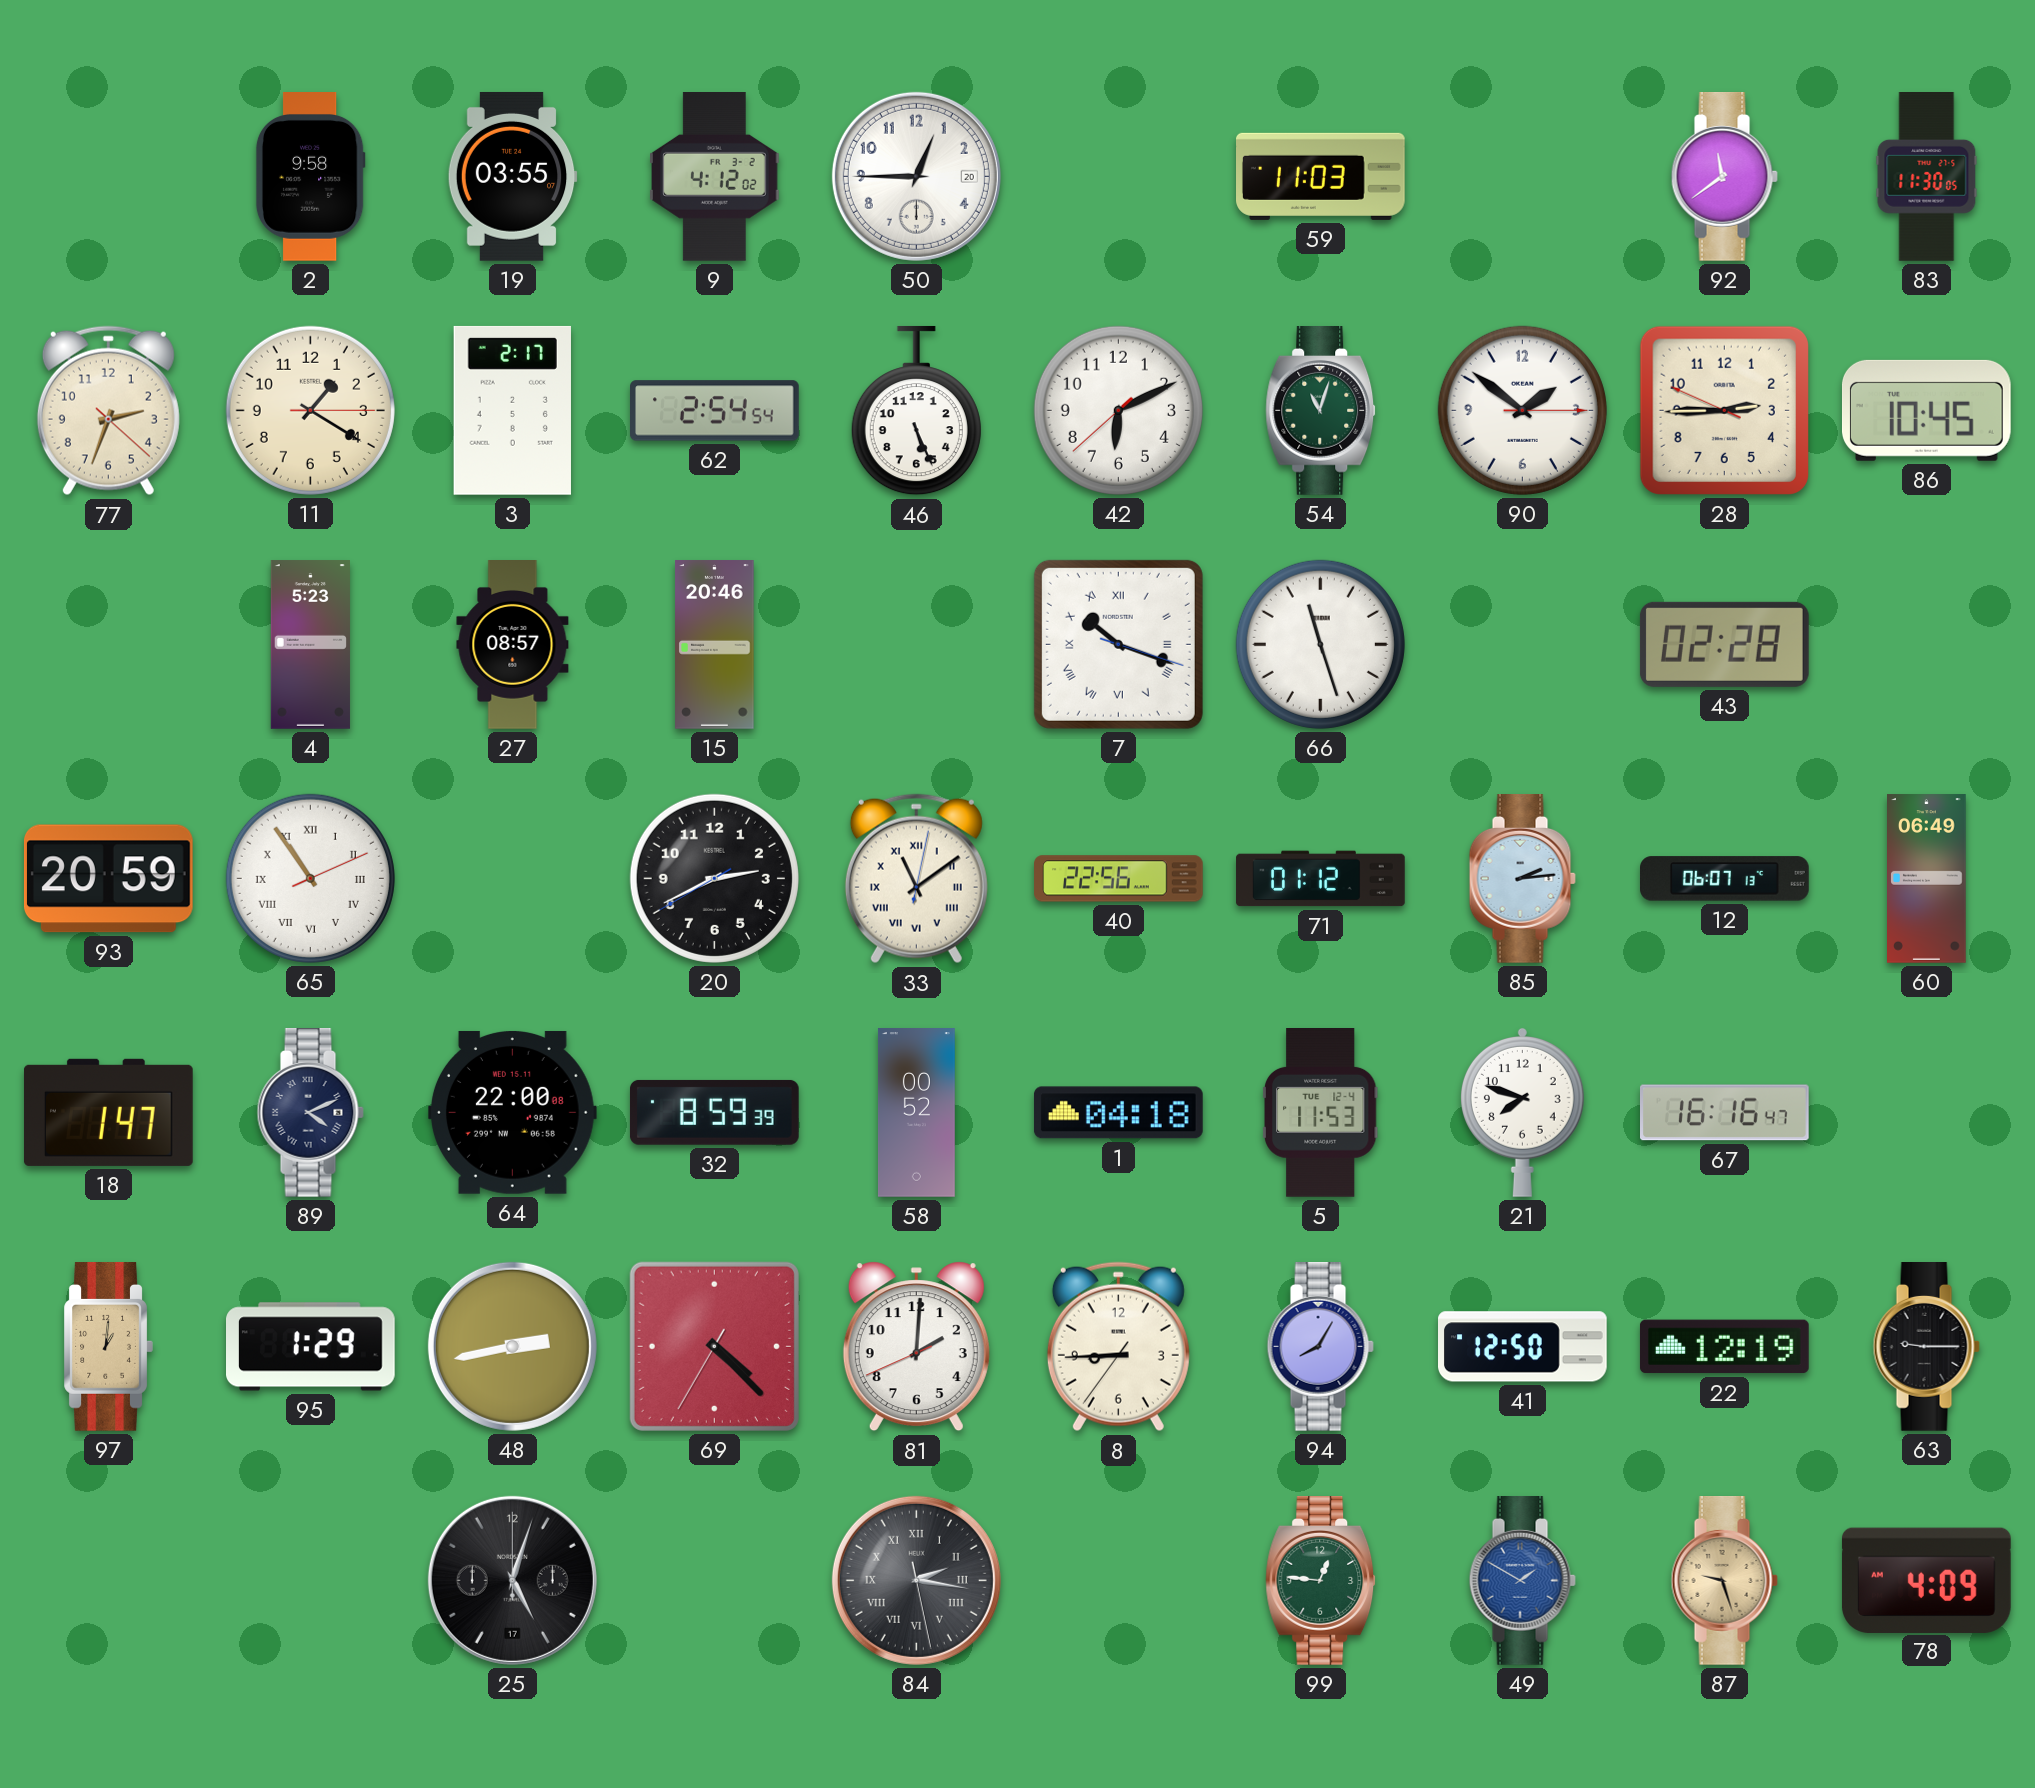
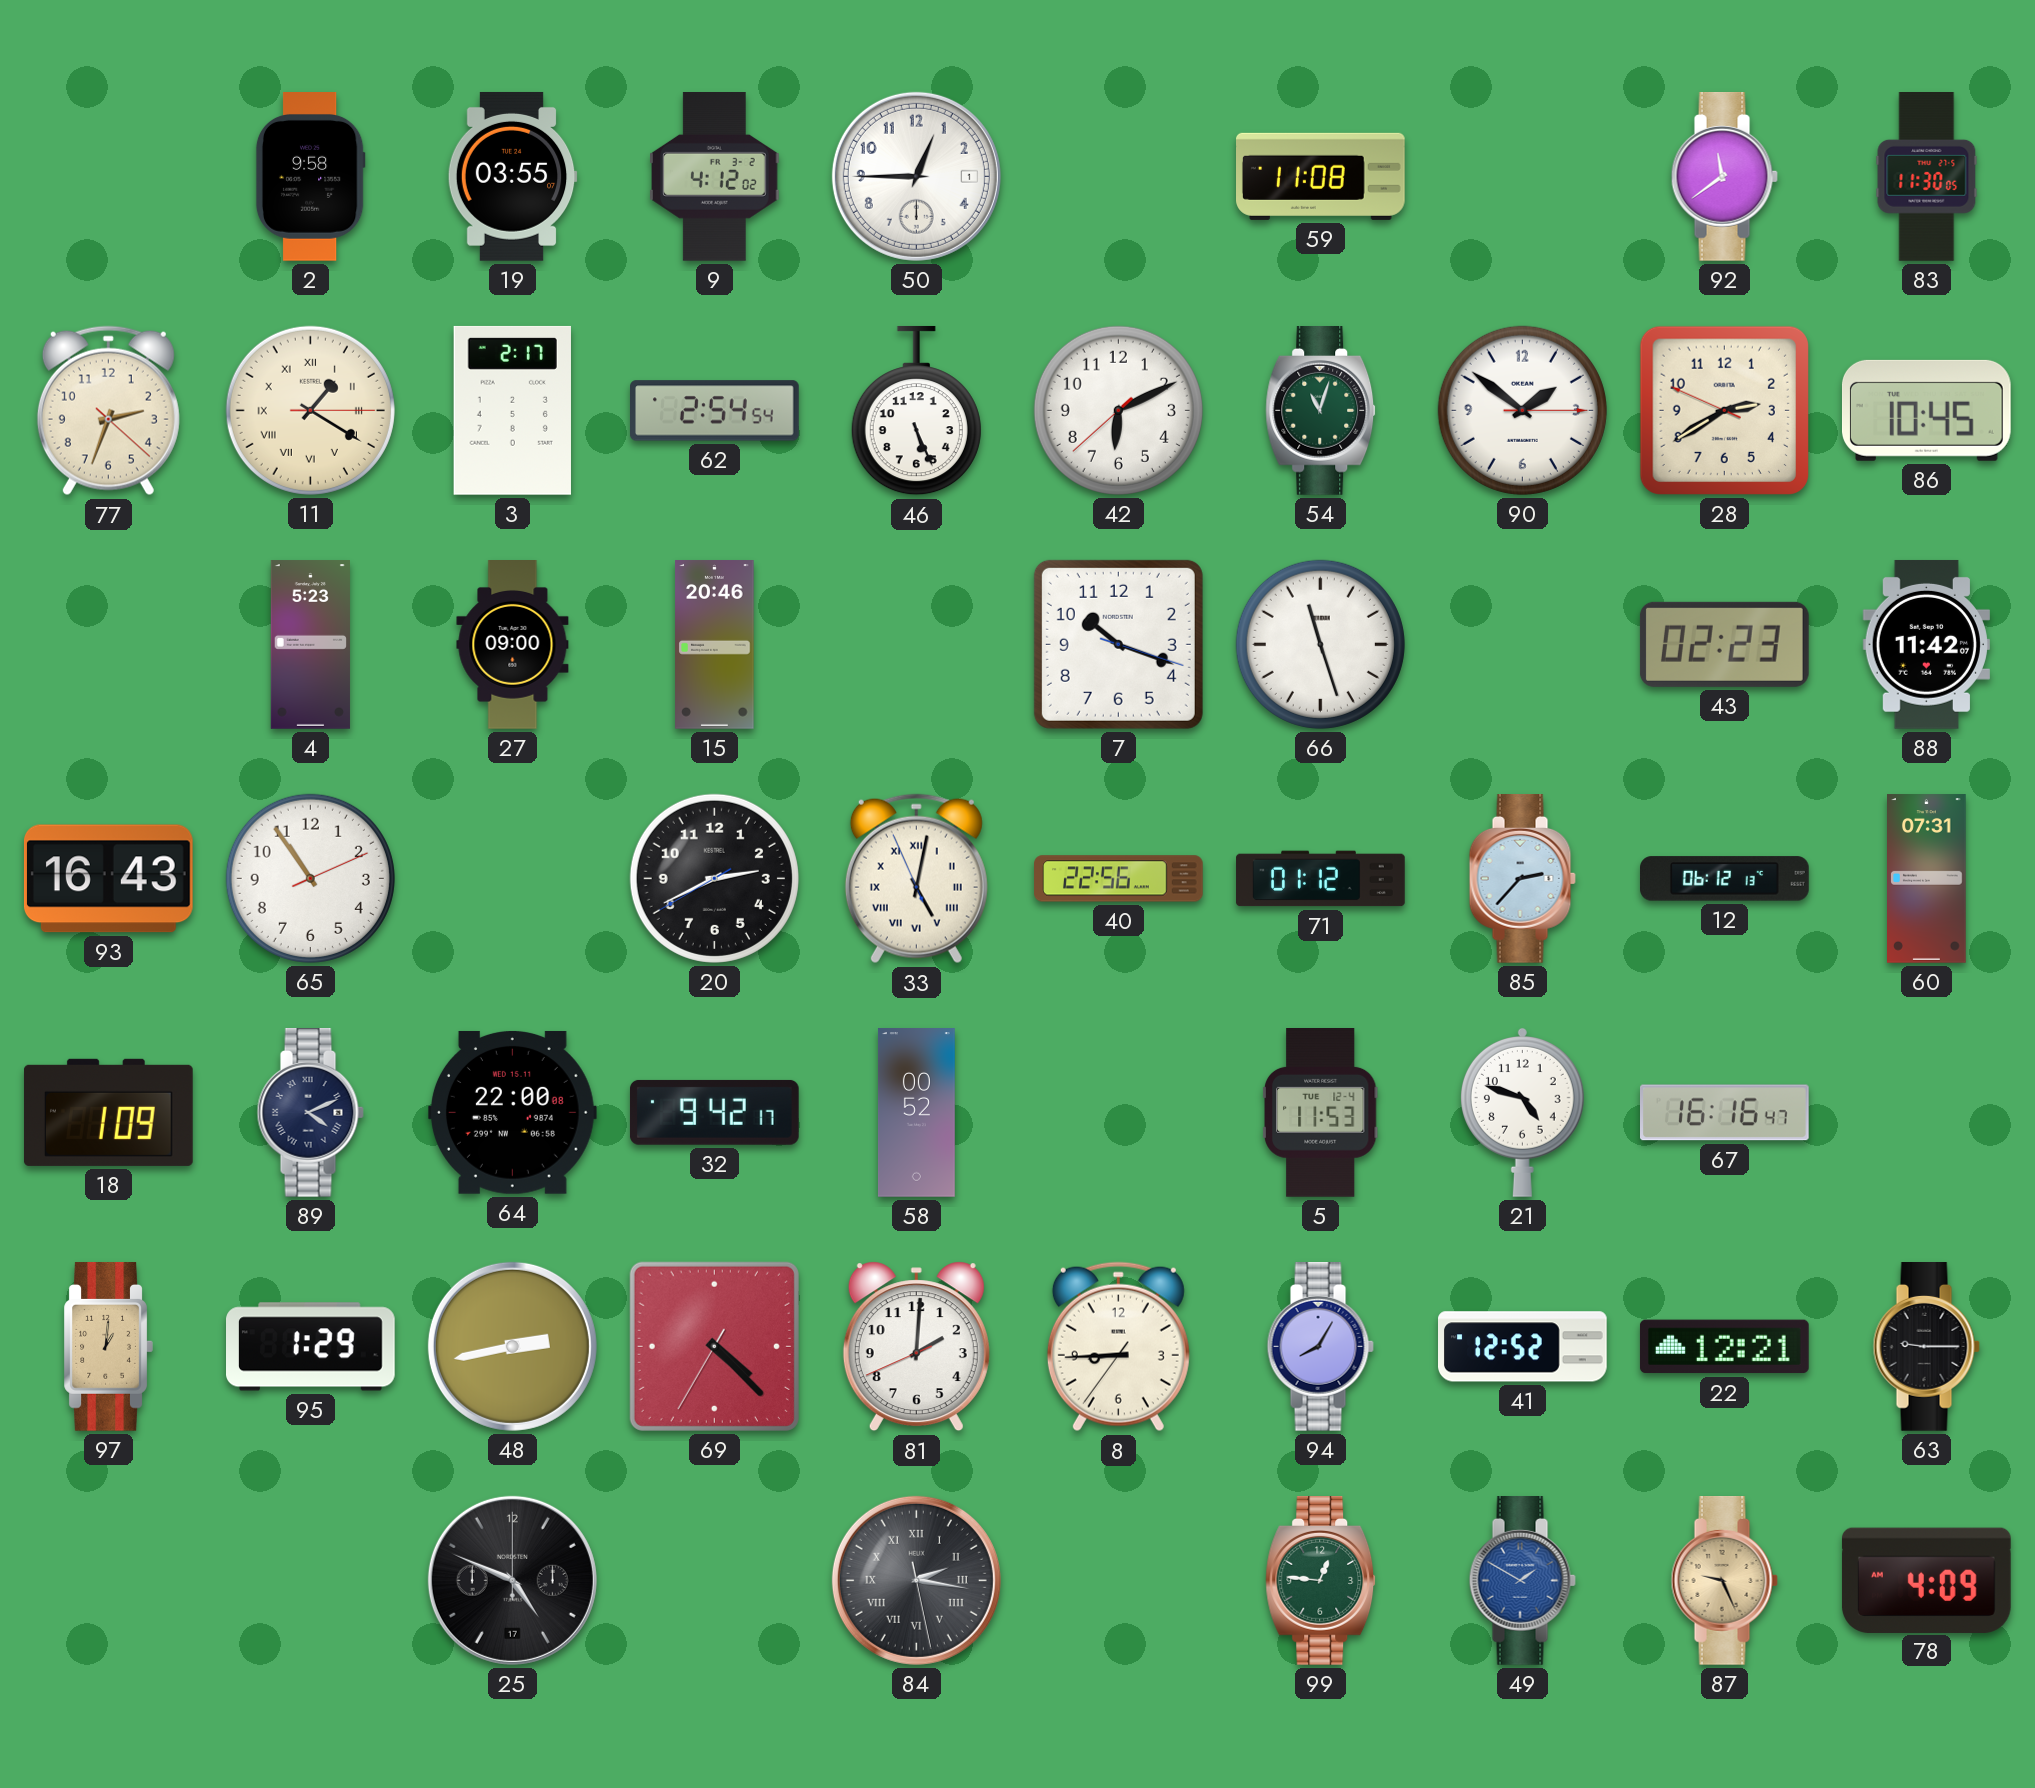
50 date: 20 -> 1
59: 11:03 -> 11:08
11 numerals: Arabic -> Roman
28: 2:44 -> 2:39
27: 08:57 -> 09:00
7 numerals: Roman -> Arabic
43: 02:28 -> 02:23
88: none -> 11:42
93: 20:59 -> 16:43
65 numerals: Roman -> Arabic
33: 11:09 -> 5:01
85: 2:14 -> 2:37
12: 06:07 -> 06:12
60: 06:49 -> 07:31
18: 1:47 -> 1:09
32: 8:59 -> 9:42
1: 04:18 -> none
21: 7:48 -> 4:48
41: 12:50 -> 12:52
22: 12:19 -> 12:21
25: 5:03 -> 4:49
87: 9:27 -> 9:26
